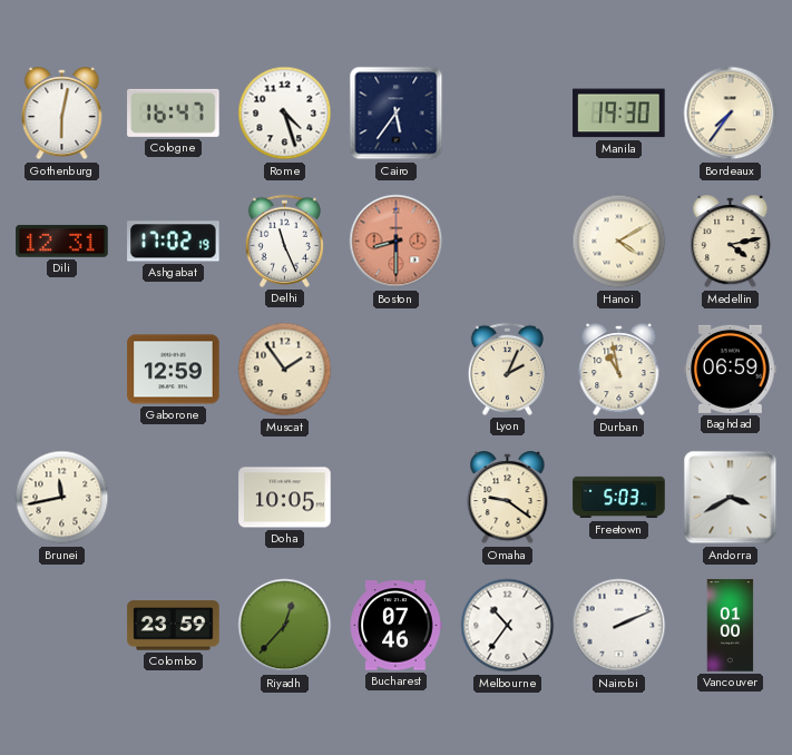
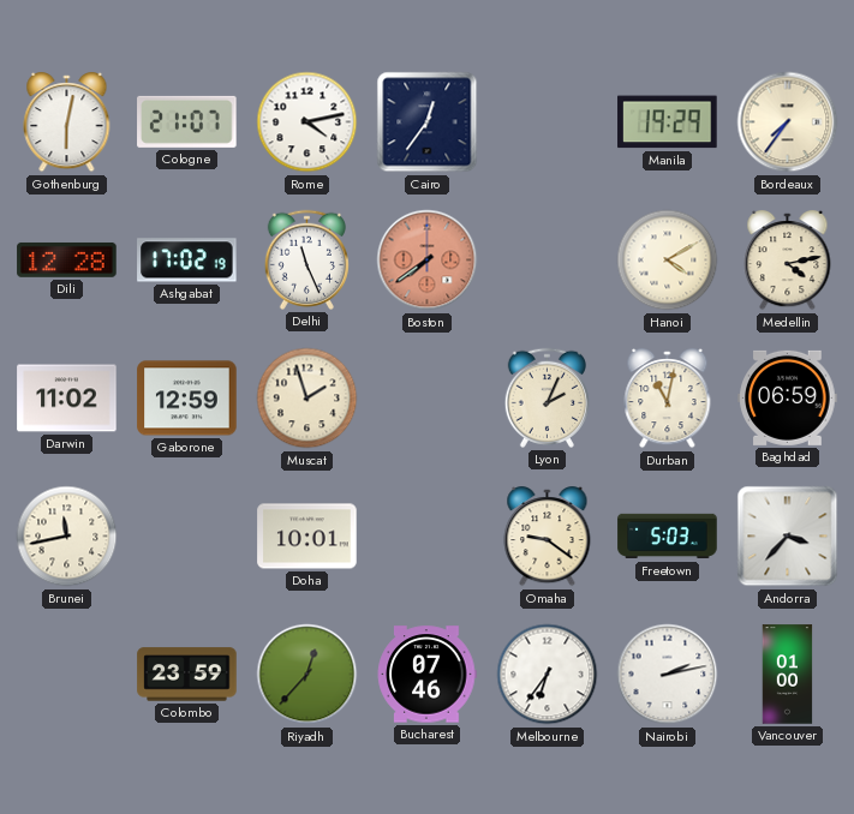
Cologne: 16:47 -> 21:07
Rome: 4:27 -> 4:13
Cairo: 5:36 -> 12:36
Manila: 19:30 -> 19:29
Dili: 12:31 -> 12:28
Boston: 8:30 -> 7:39
Darwin: none -> 11:02
Muscat: 1:54 -> 1:57
Durban: 10:58 -> 11:02
Doha: 10:05 -> 10:01
Andorra: 3:40 -> 3:37
Melbourne: 10:36 -> 6:36
Nairobi: 2:11 -> 2:13
